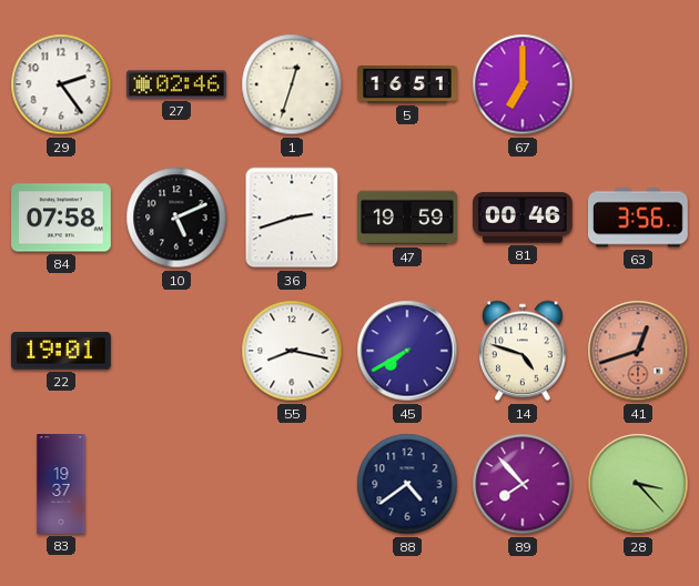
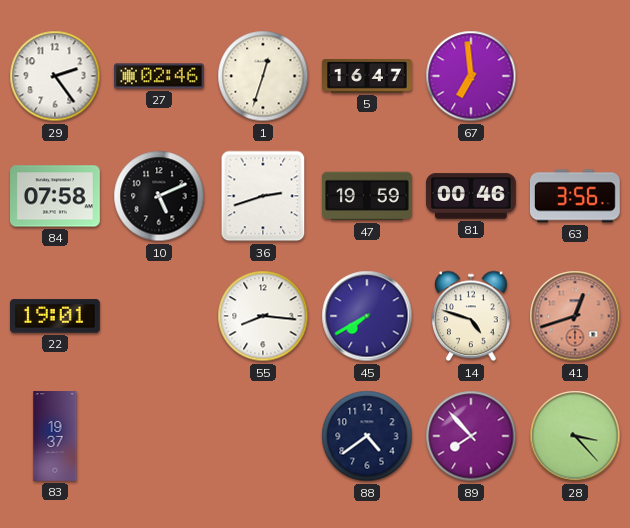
5: 16:51 -> 16:47
67: 7:00 -> 6:59
55: 8:17 -> 8:16
